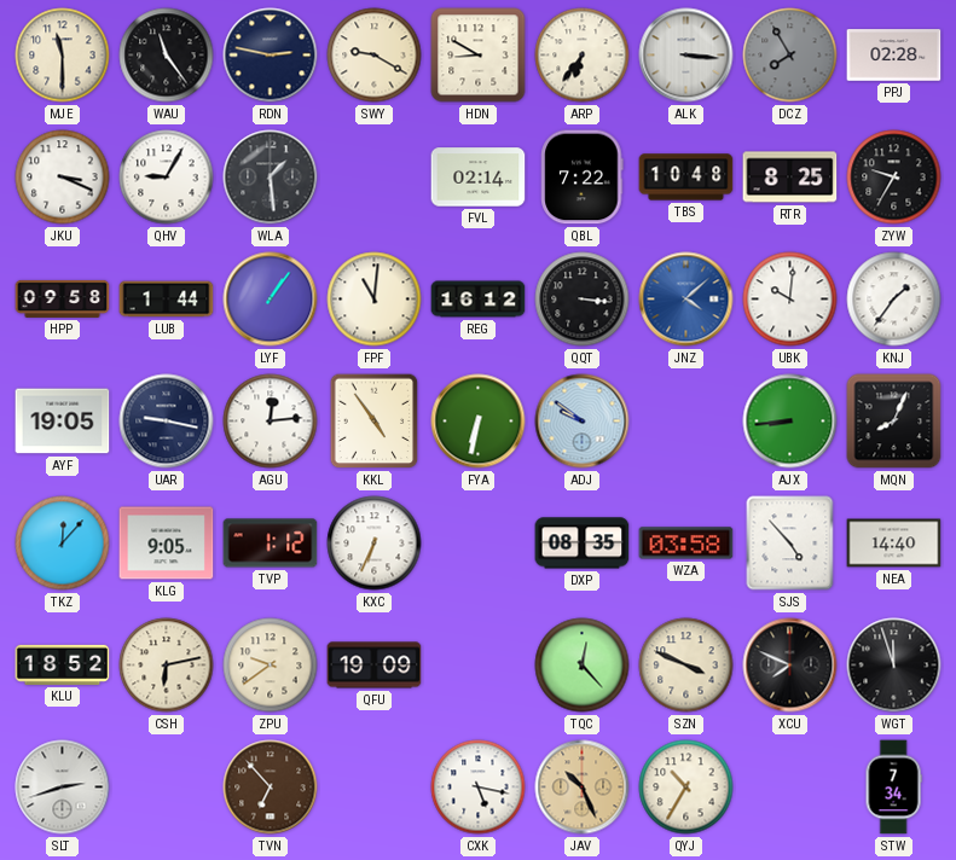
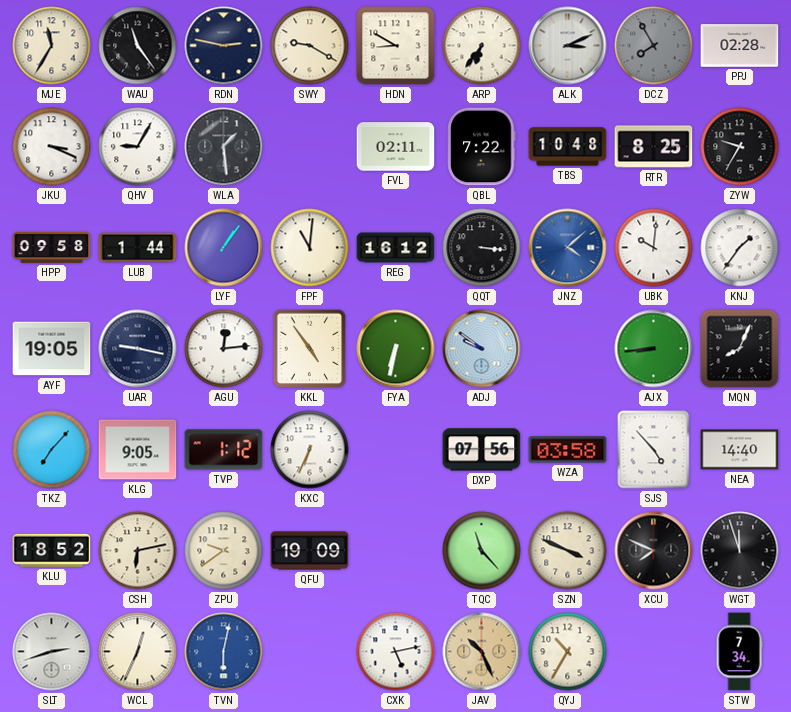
MJE: 11:30 -> 11:35
ALK: 3:16 -> 3:11
FVL: 02:14 -> 02:11
TKZ: 12:07 -> 7:07
DXP: 08:35 -> 07:56
TQC: 12:23 -> 11:23
WCL: none -> 12:34
TVN: 6:53 -> 6:02
TVN dial: brown -> blue
CXK: 5:17 -> 5:13
